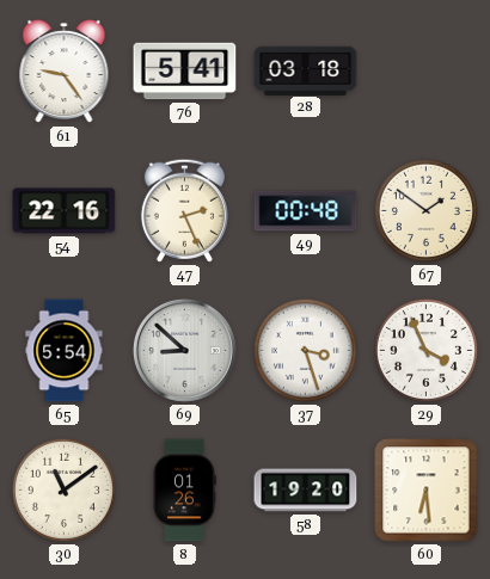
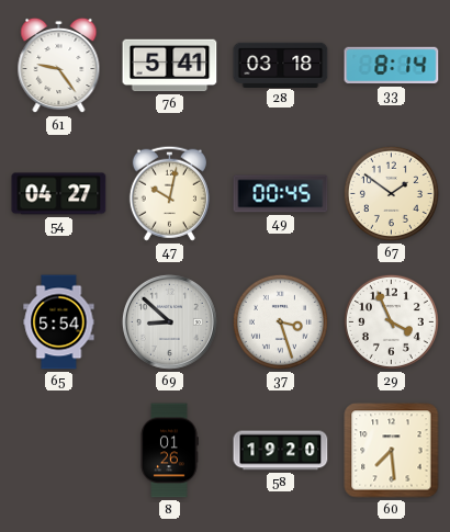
33: none -> 8:14
54: 22:16 -> 04:27
47: 2:26 -> 10:02
49: 00:48 -> 00:45
30: 11:09 -> none
60: 6:29 -> 7:29
